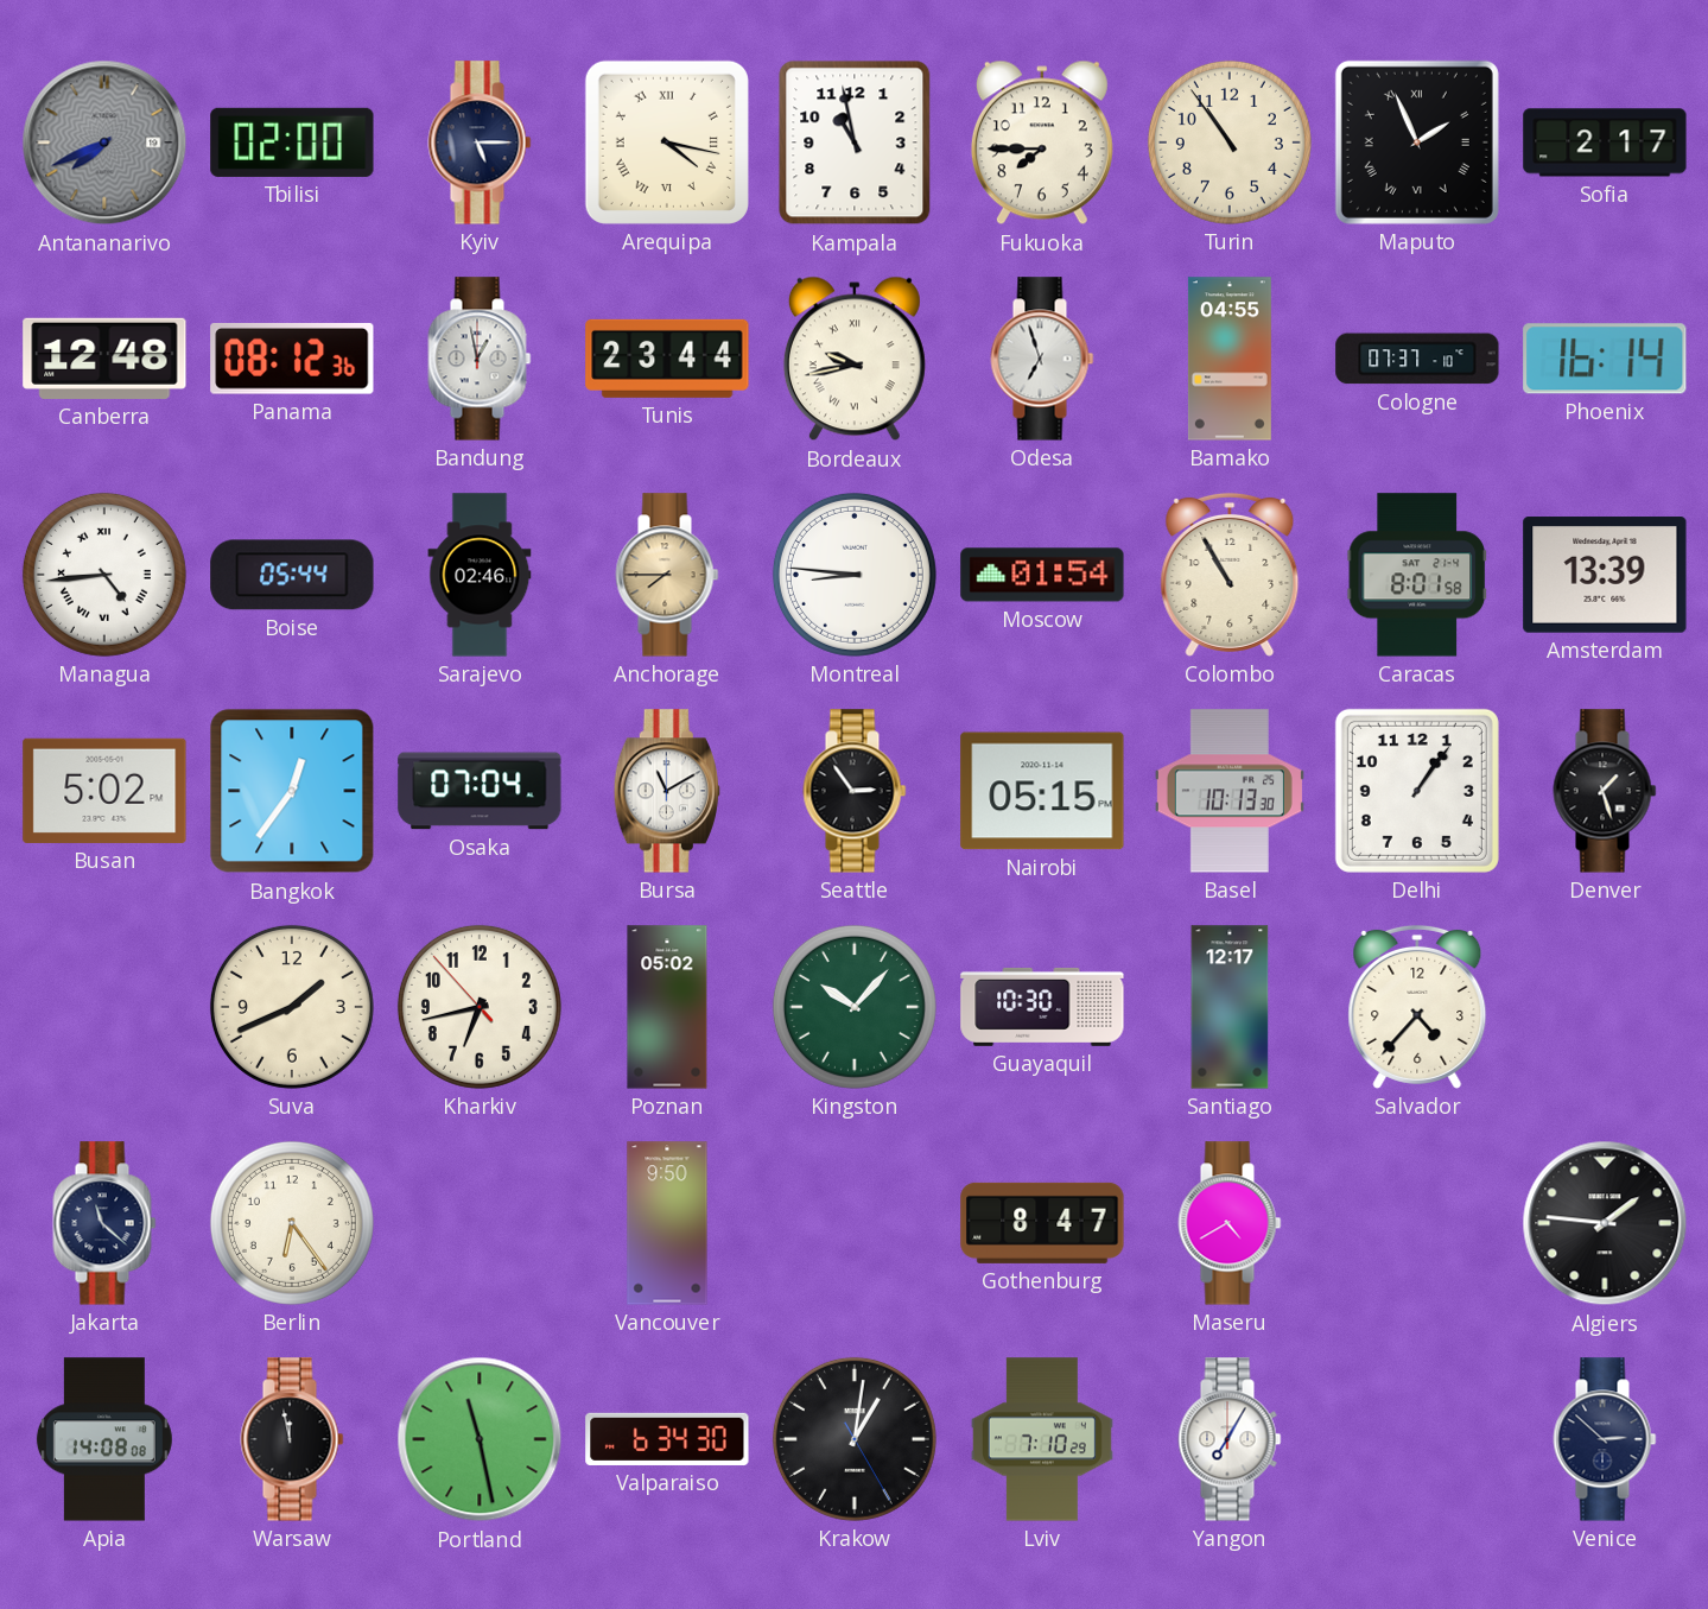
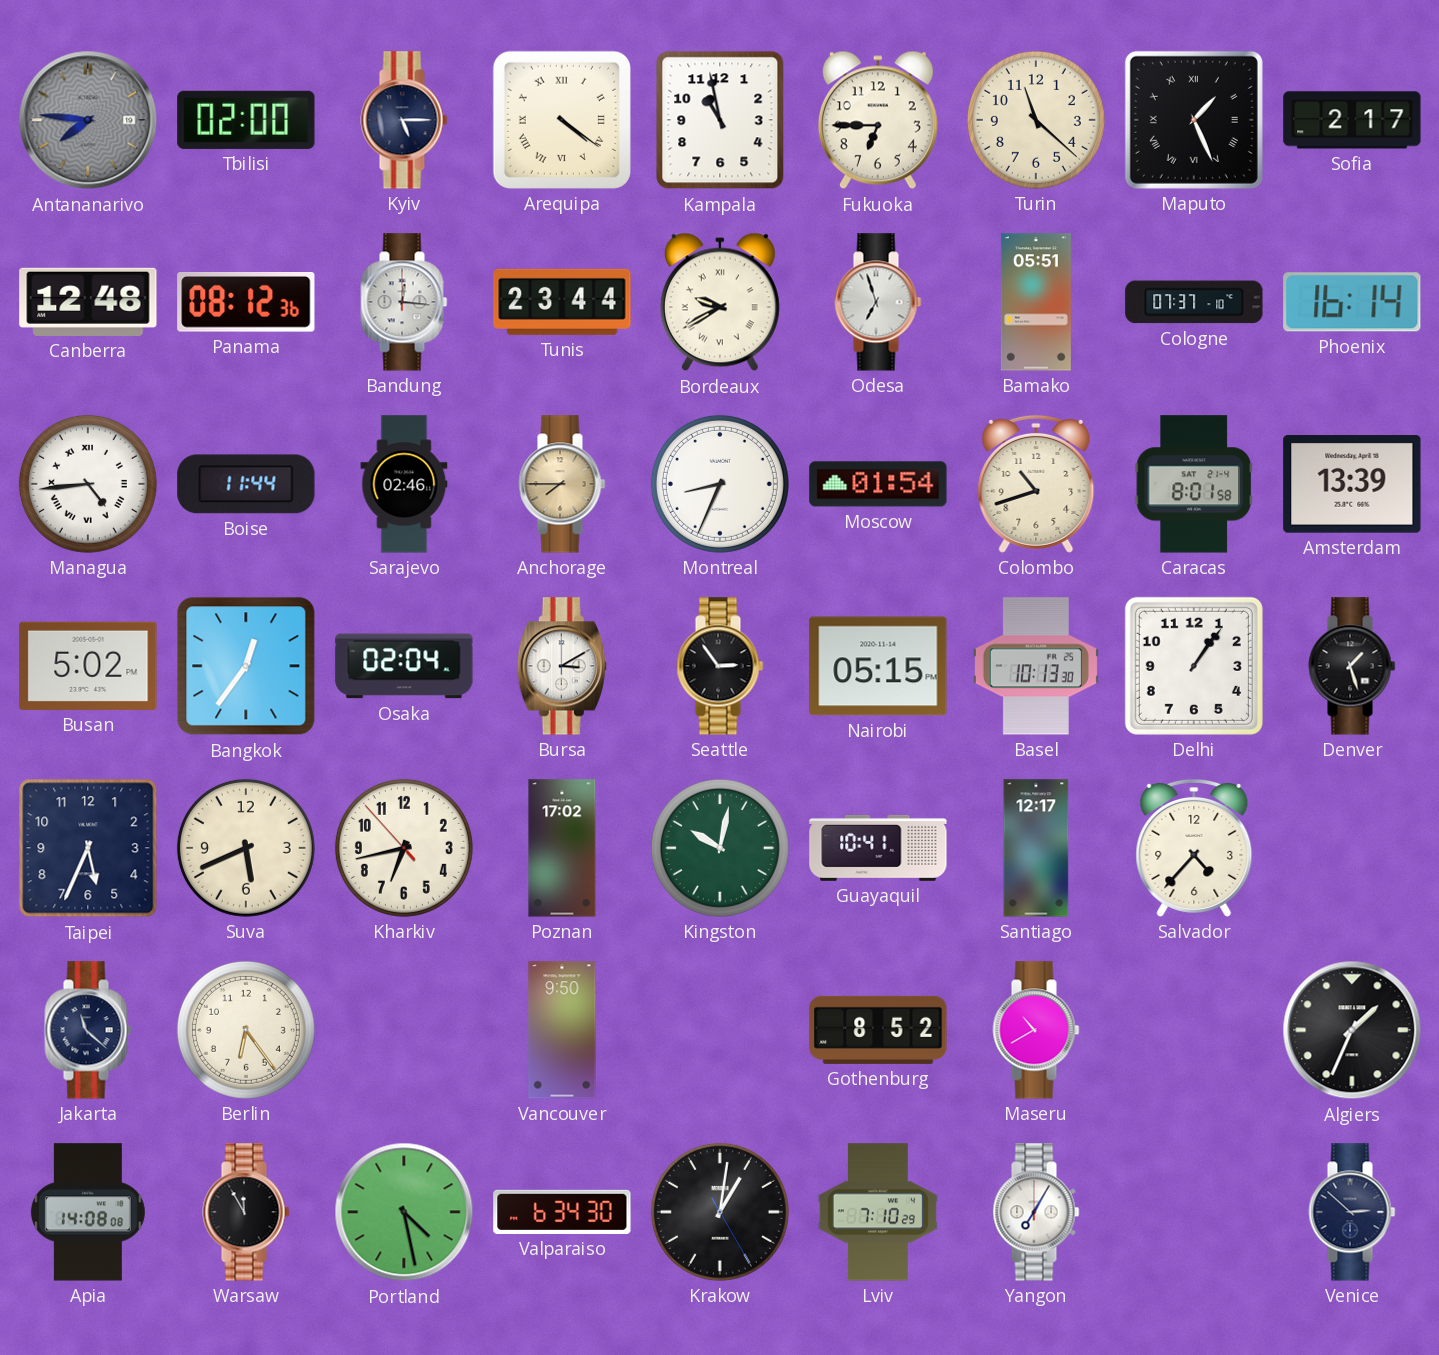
Antananarivo: 7:41 -> 7:46
Arequipa: 4:17 -> 4:21
Fukuoka: 7:45 -> 6:45
Turin: 10:54 -> 11:22
Maputo: 1:56 -> 1:26
Bandung: 12:58 -> 12:16
Bordeaux: 9:43 -> 9:40
Bamako: 04:55 -> 05:51
Boise: 05:44 -> 11:44
Montreal: 8:46 -> 8:34
Colombo: 10:55 -> 10:42
Osaka: 07:04 -> 02:04
Bursa: 11:10 -> 3:10
Taipei: none -> 5:34
Suva: 1:41 -> 5:41
Poznan: 05:02 -> 17:02
Kingston: 10:07 -> 10:02
Guayaquil: 10:30 -> 10:41
Gothenburg: 8:47 -> 8:52
Maseru: 4:40 -> 10:40
Algiers: 1:46 -> 1:34
Warsaw: 11:58 -> 11:55
Portland: 11:28 -> 4:28
